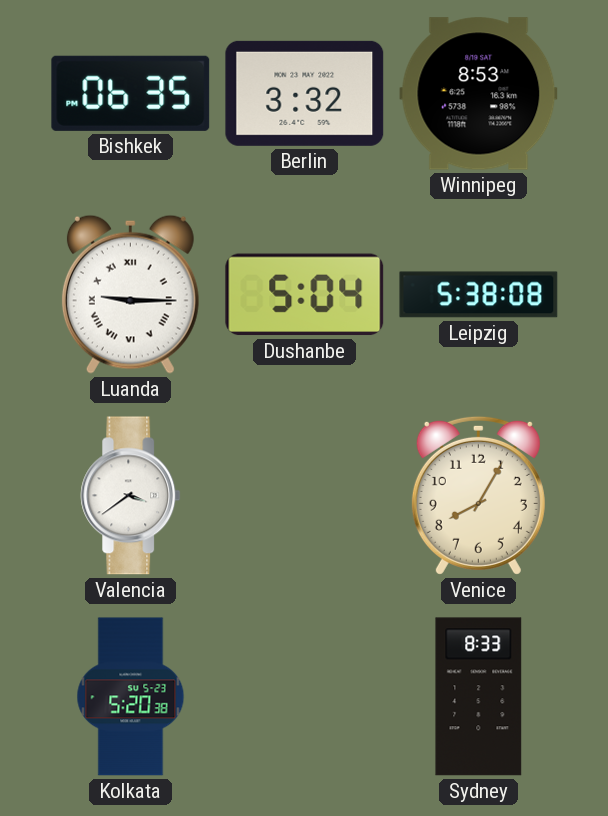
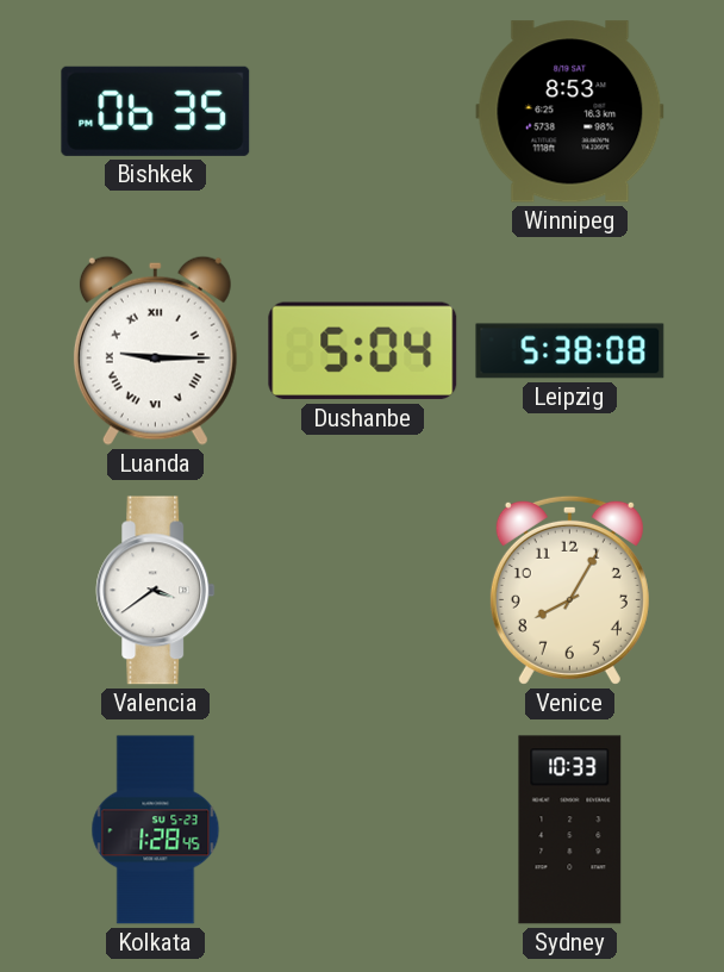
Berlin: 3:32 -> none
Kolkata: 5:20 -> 1:28
Sydney: 8:33 -> 10:33
